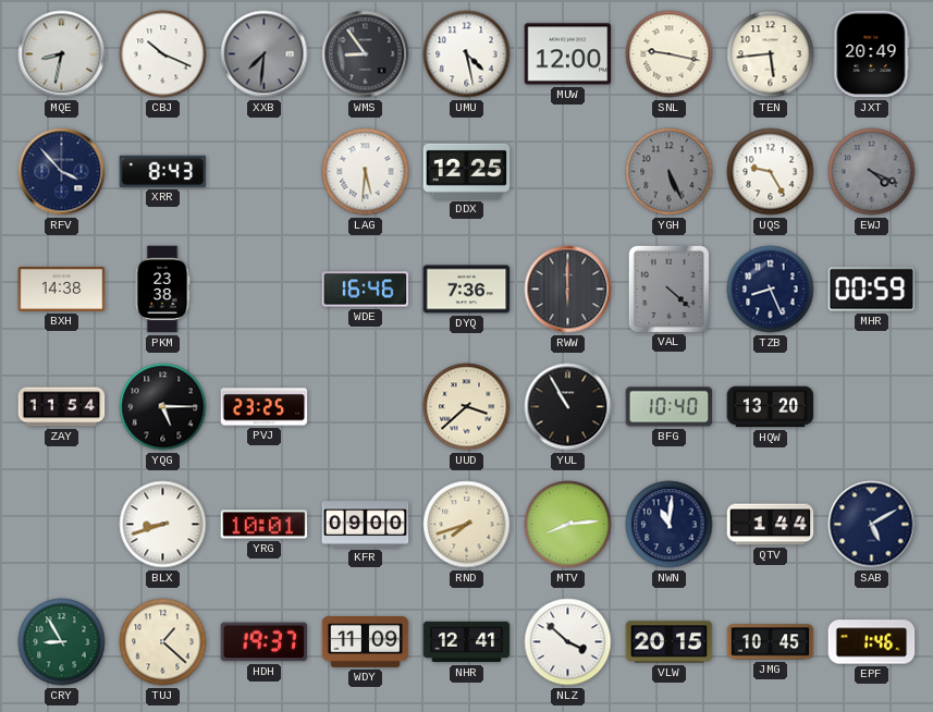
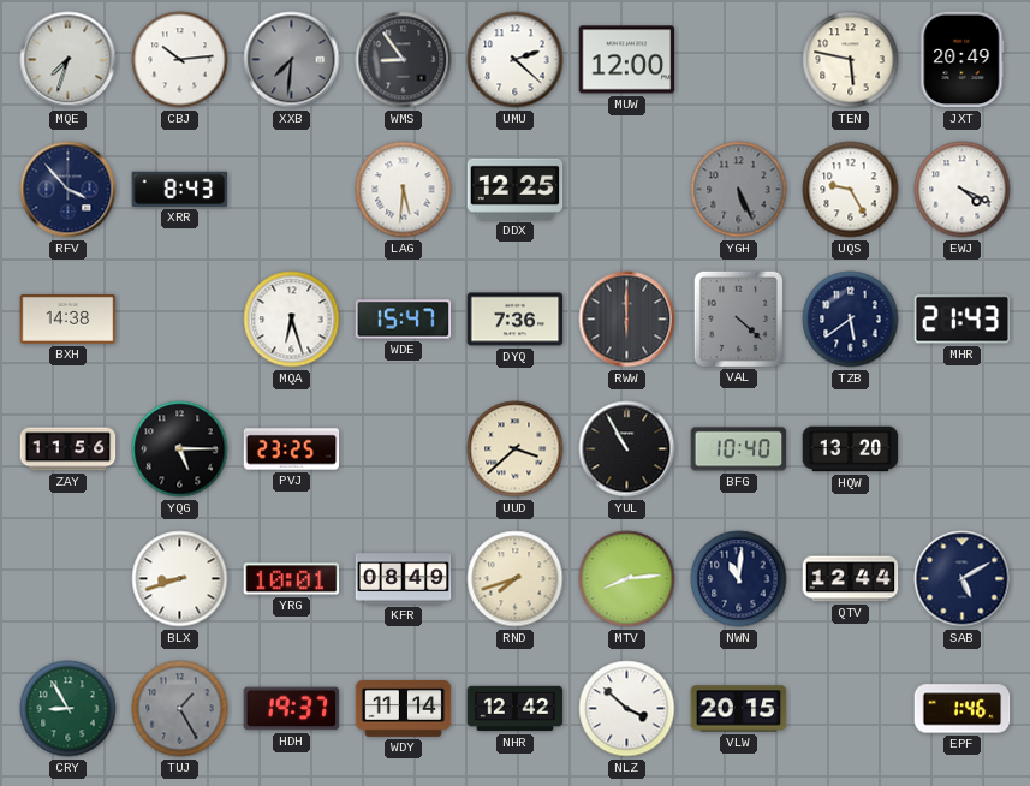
MQE: 8:32 -> 7:33
CBJ: 10:19 -> 10:14
UMU: 4:28 -> 2:22
SNL: 9:17 -> none
TEN: 5:44 -> 5:47
EWJ dial: grey -> white
PKM: 23:38 -> none
MQA: none -> 6:27
WDE: 16:46 -> 15:47
TZB: 8:26 -> 5:39
MHR: 00:59 -> 21:43
ZAY: 11:54 -> 11:56
KFR: 09:00 -> 08:49
QTV: 1:44 -> 12:44
TUJ: 1:22 -> 1:25
TUJ dial: cream -> grey
WDY: 11:09 -> 11:14
NHR: 12:41 -> 12:42
JMG: 10:45 -> none
